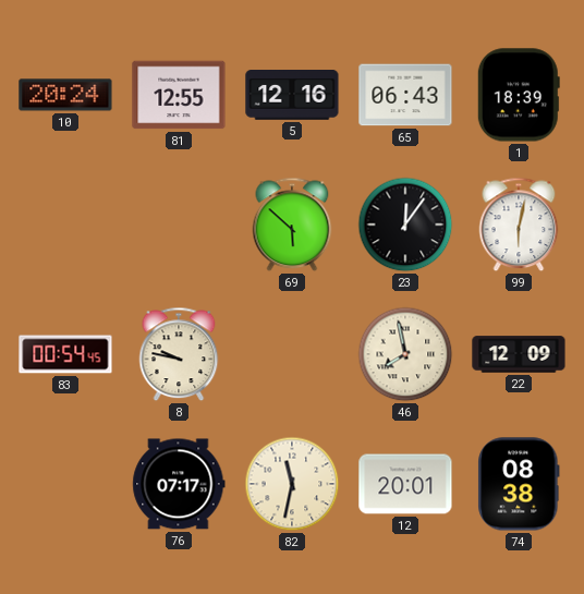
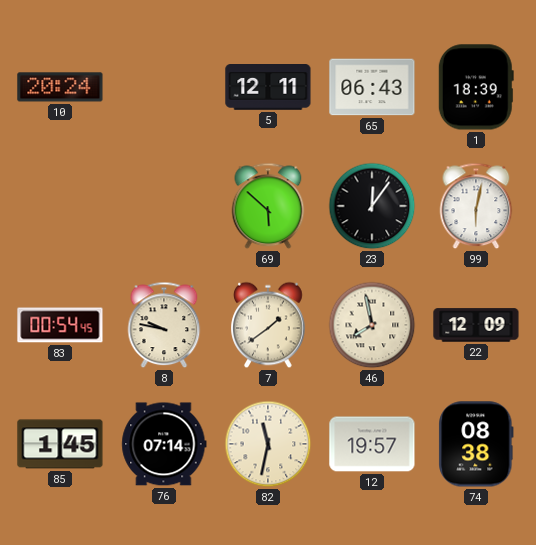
81: 12:55 -> none
5: 12:16 -> 12:11
7: none -> 1:39
85: none -> 1:45
76: 07:17 -> 07:14
12: 20:01 -> 19:57
